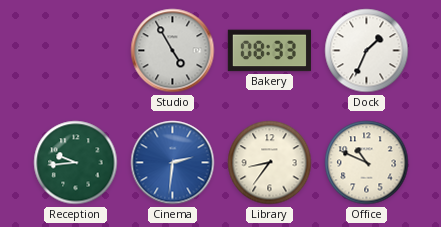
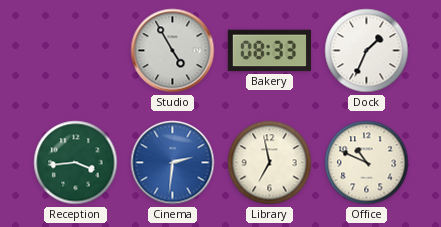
Reception: 9:44 -> 3:44
Library: 8:36 -> 6:58
